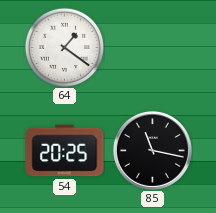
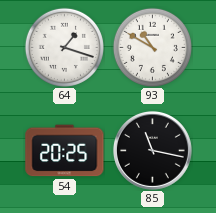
64: 1:21 -> 1:18
93: none -> 10:50
